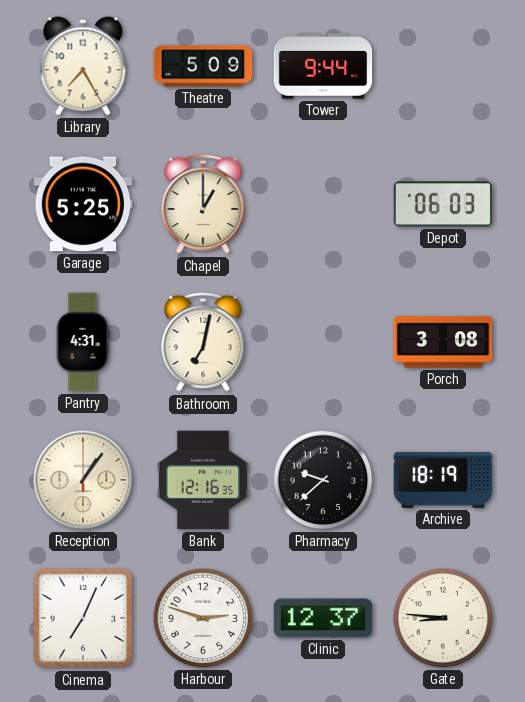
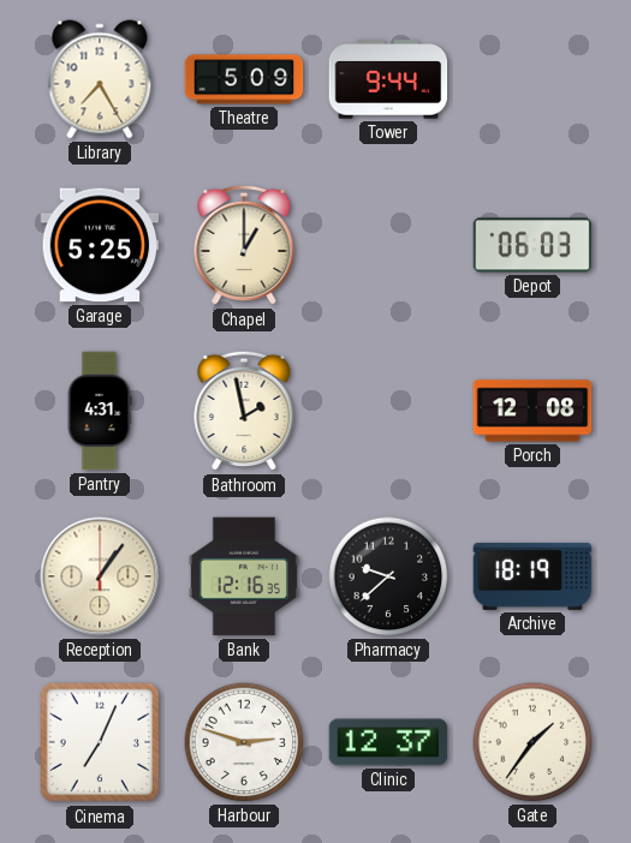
Bathroom: 7:02 -> 1:58
Porch: 3:08 -> 12:08
Gate: 8:46 -> 1:36
